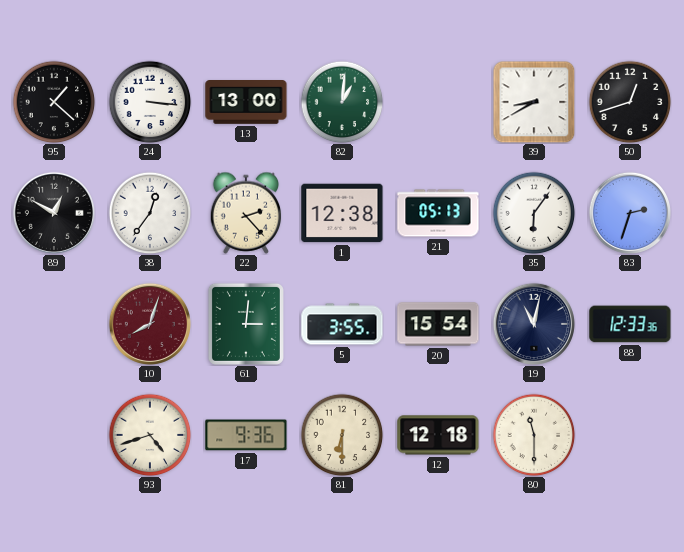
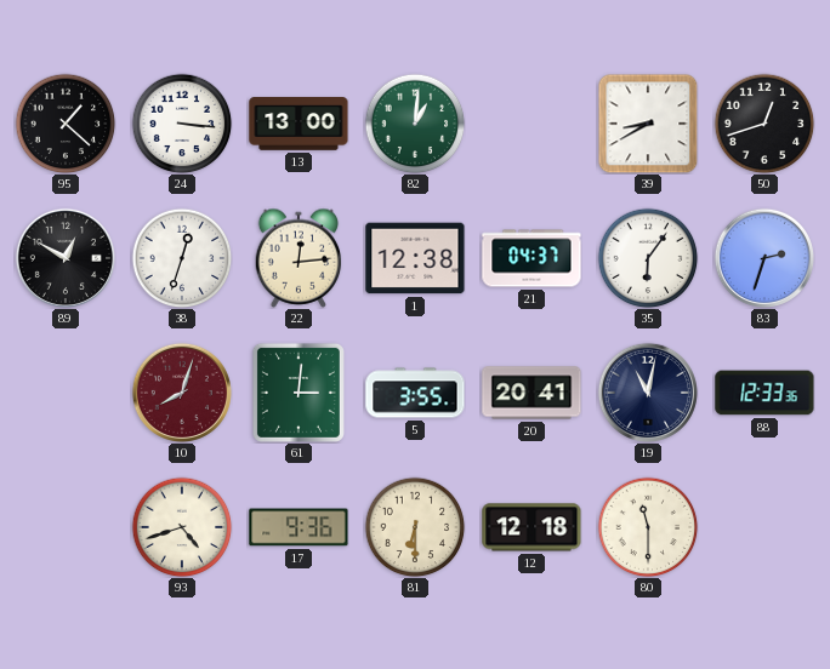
38: 12:36 -> 12:33
22: 2:23 -> 12:14
21: 05:13 -> 04:37
20: 15:54 -> 20:41
